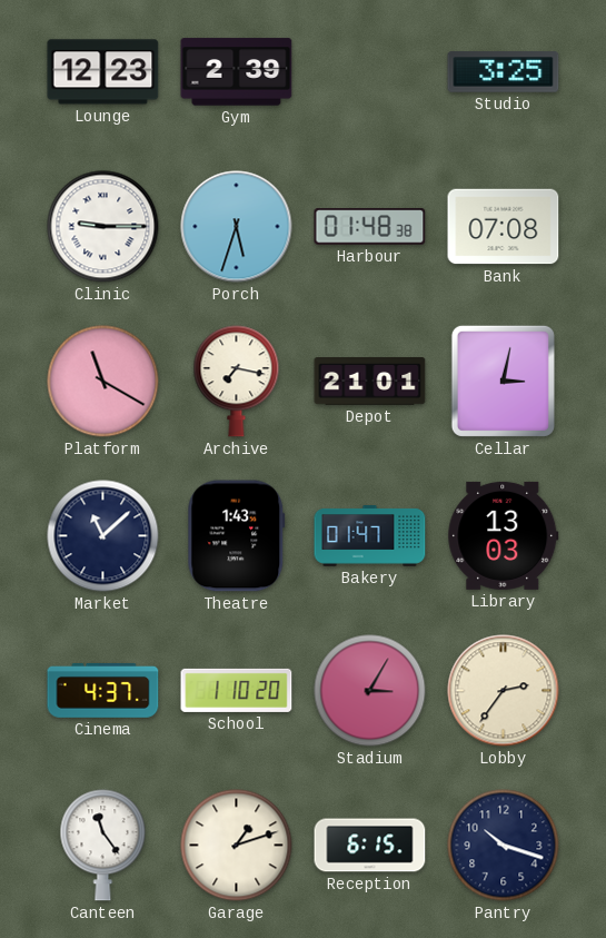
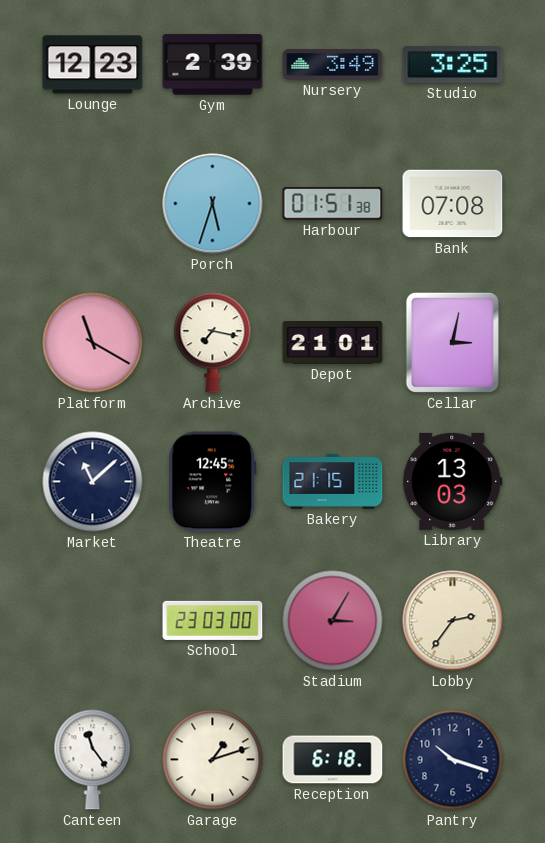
Nursery: none -> 3:49
Clinic: 9:15 -> none
Harbour: 01:48 -> 01:51
Theatre: 1:43 -> 12:45
Bakery: 01:47 -> 21:15
Cinema: 4:37 -> none
School: 1:10 -> 23:03
Reception: 6:15 -> 6:18
